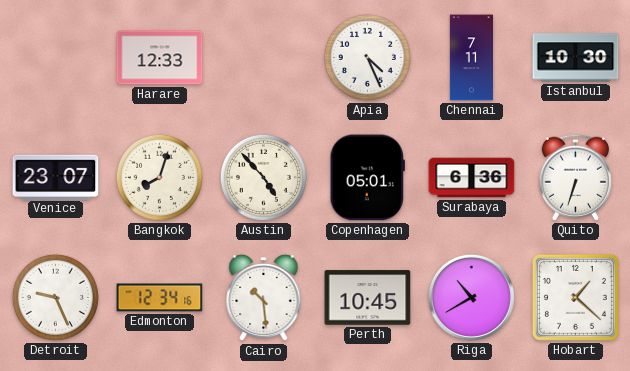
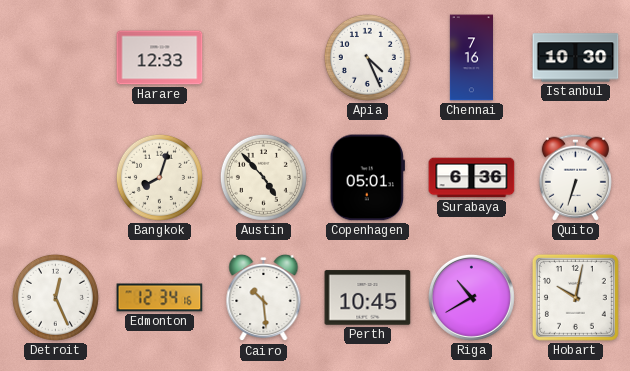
Chennai: 7:11 -> 7:16
Venice: 23:07 -> none
Detroit: 9:26 -> 12:26
Hobart: 1:22 -> 10:02
